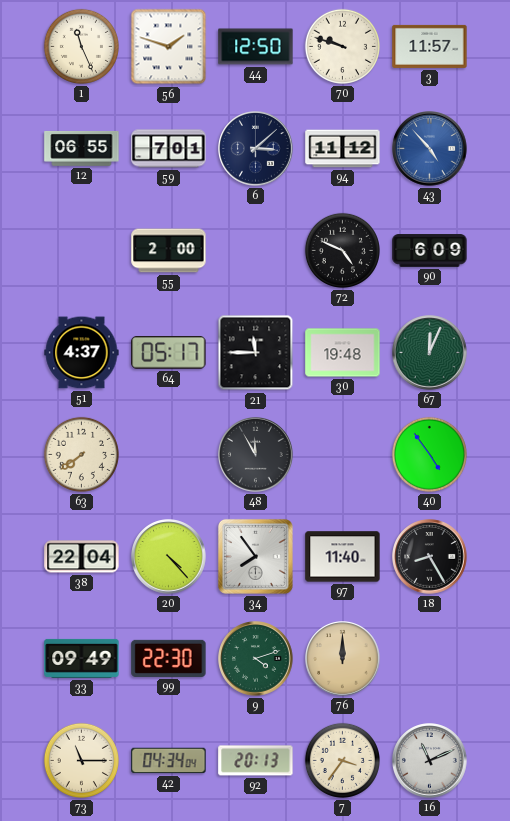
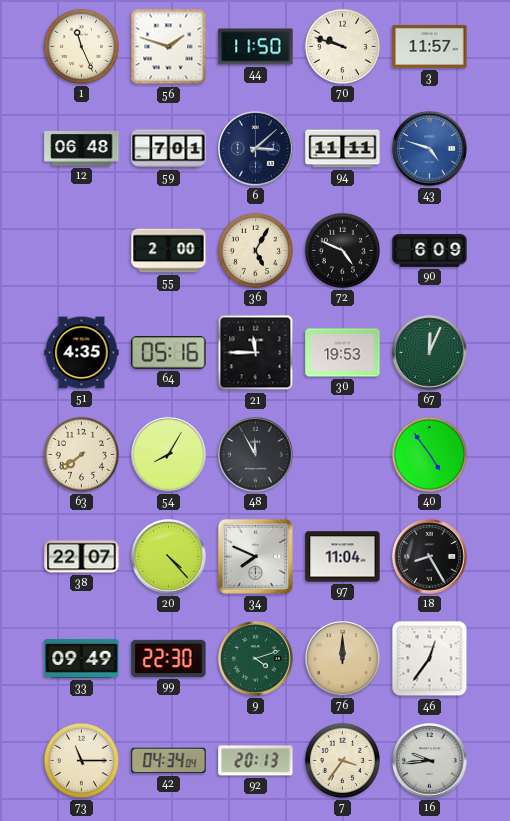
44: 12:50 -> 11:50
12: 06:55 -> 06:48
94: 11:12 -> 11:11
43: 4:53 -> 4:48
36: none -> 5:05
51: 4:37 -> 4:35
64: 05:17 -> 05:16
30: 19:48 -> 19:53
54: none -> 8:05
38: 22:04 -> 22:07
34: 7:54 -> 7:49
97: 11:40 -> 11:04
46: none -> 12:36
16: 11:11 -> 9:44
